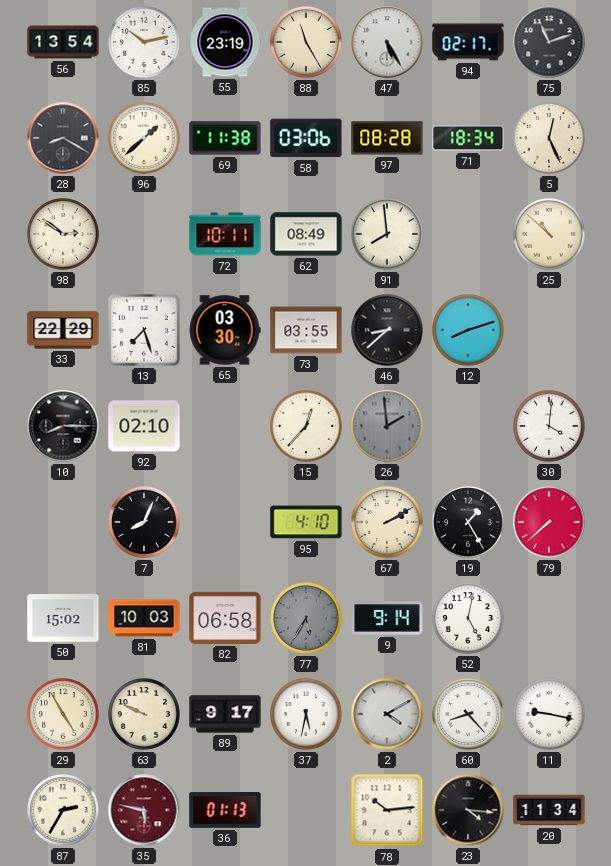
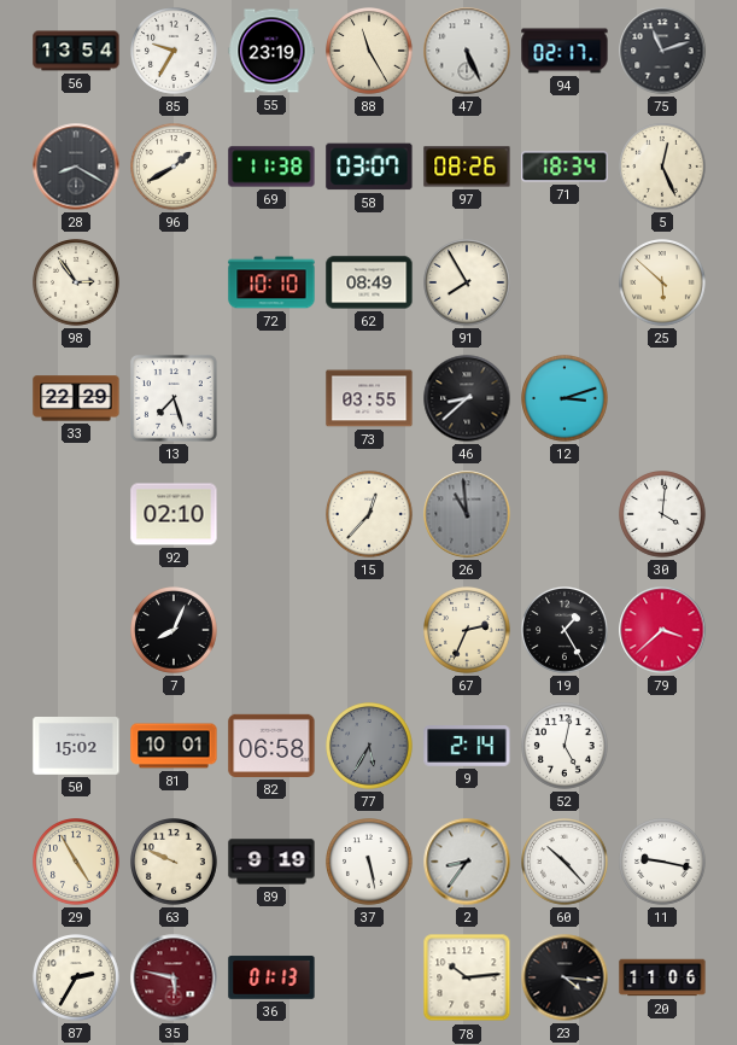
85: 10:13 -> 9:35
47: 5:25 -> 5:26
96: 1:38 -> 1:40
58: 03:06 -> 03:07
97: 08:28 -> 08:26
98: 2:51 -> 2:54
72: 10:11 -> 10:10
91: 7:59 -> 7:55
25: 10:52 -> 5:52
65: 03:30 -> none
12: 8:12 -> 3:12
10: 8:15 -> none
26: 1:59 -> 10:59
95: 4:10 -> none
67: 2:10 -> 2:34
79: 7:38 -> 3:38
81: 10:03 -> 10:01
9: 9:14 -> 2:14
89: 9:17 -> 9:19
37: 5:32 -> 5:28
2: 4:10 -> 8:36
60: 8:23 -> 10:23
20: 11:34 -> 11:06
